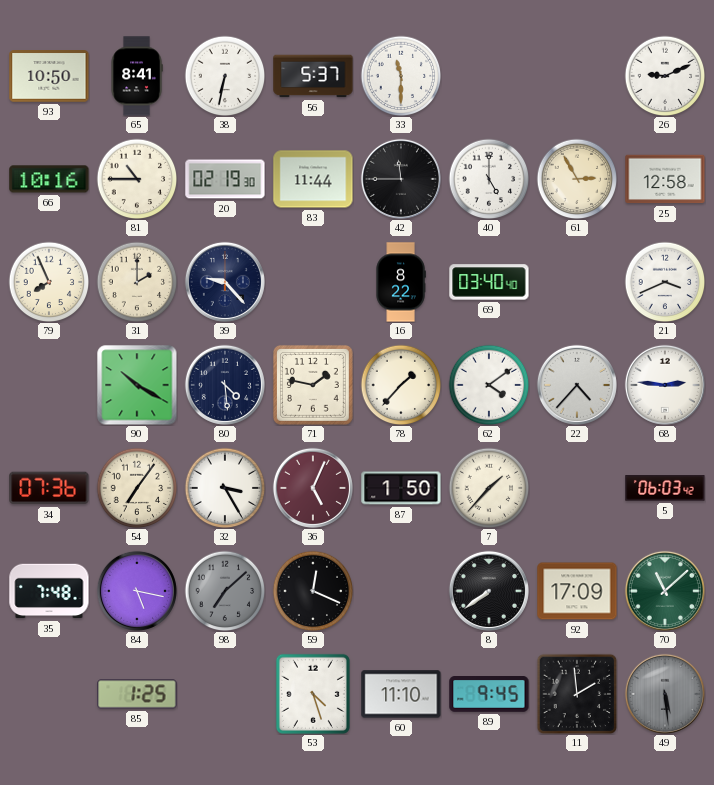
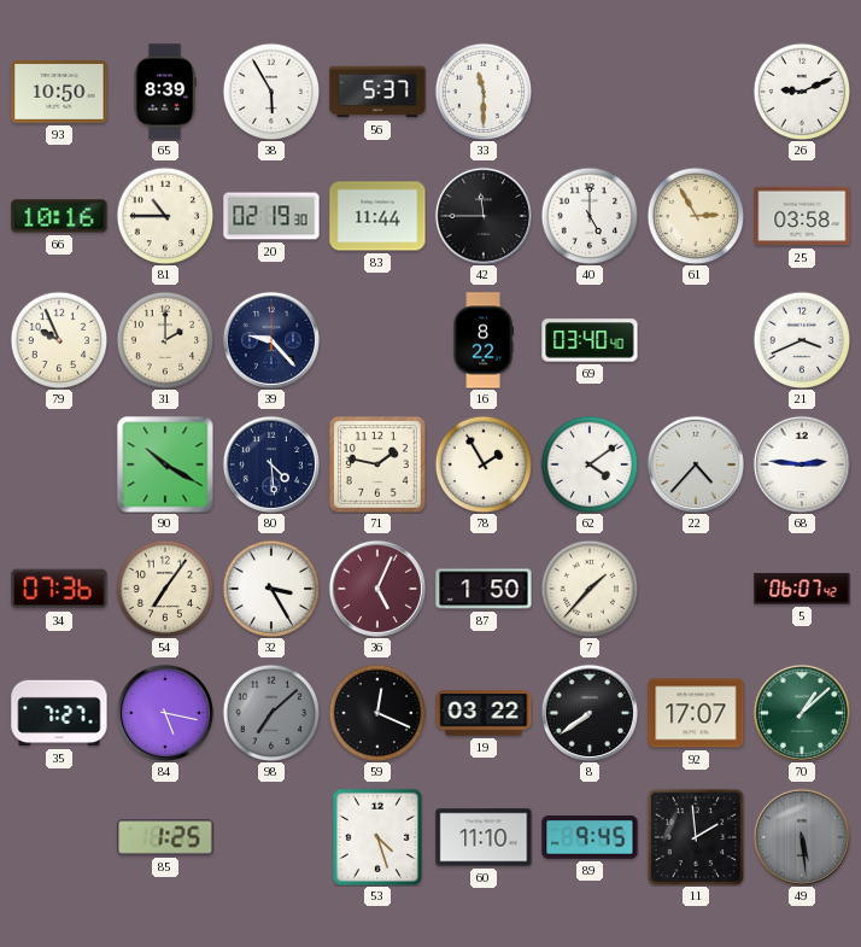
65: 8:41 -> 8:39
38: 6:32 -> 5:55
25: 12:58 -> 03:58
79: 7:56 -> 9:56
78: 1:37 -> 1:55
5: 06:03 -> 06:07
35: 7:48 -> 7:27
19: none -> 03:22
92: 17:09 -> 17:07
70: 11:08 -> 1:08
